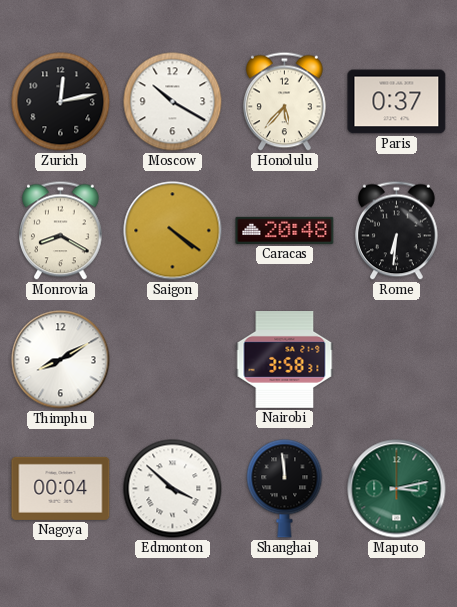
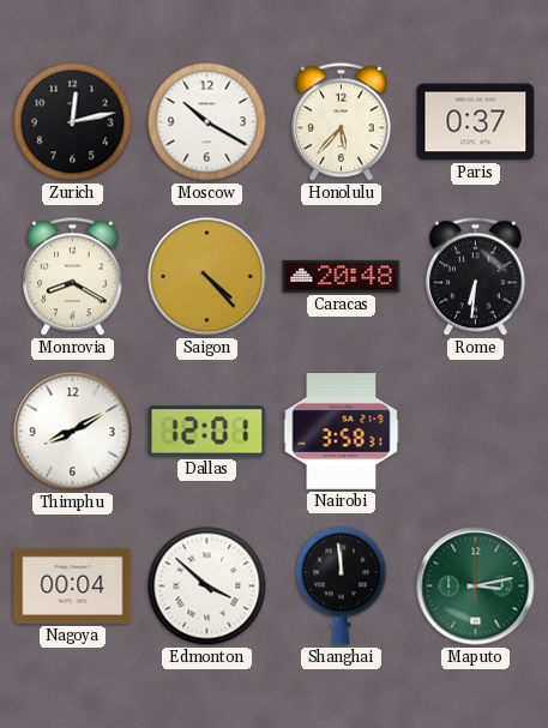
Saigon: 4:21 -> 4:23
Dallas: none -> 12:01
